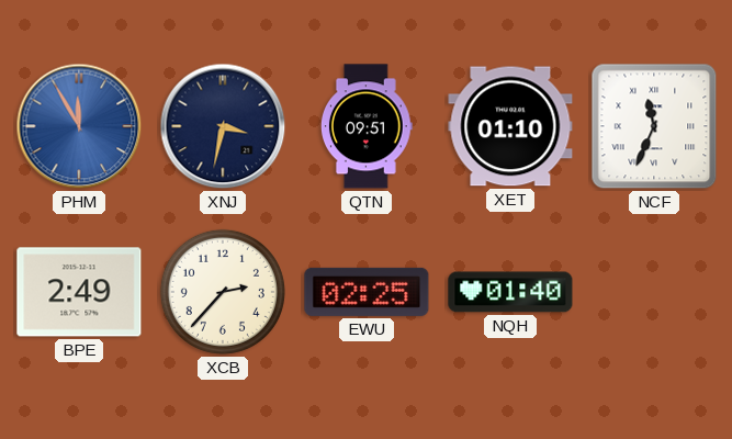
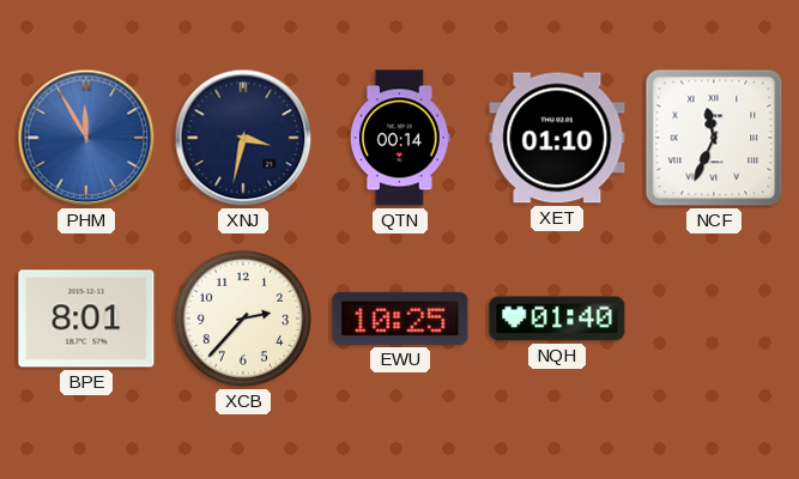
QTN: 09:51 -> 00:14
BPE: 2:49 -> 8:01
EWU: 02:25 -> 10:25
